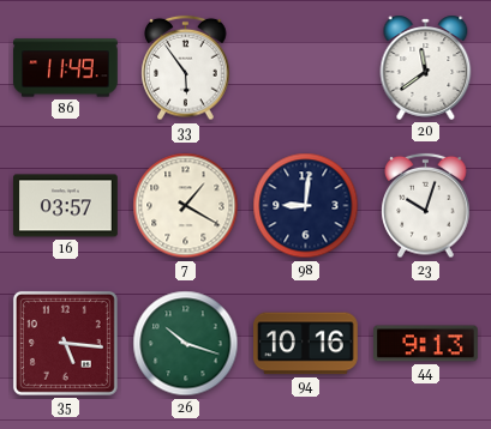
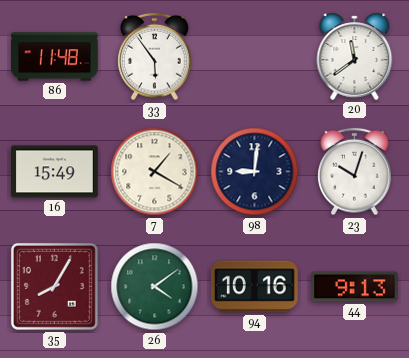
86: 11:49 -> 11:48
16: 03:57 -> 15:49
35: 5:16 -> 8:05
26: 10:18 -> 4:09
